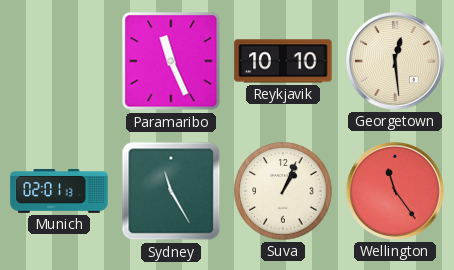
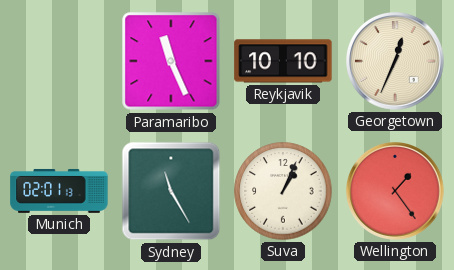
Georgetown: 12:29 -> 12:34
Wellington: 11:24 -> 1:24
